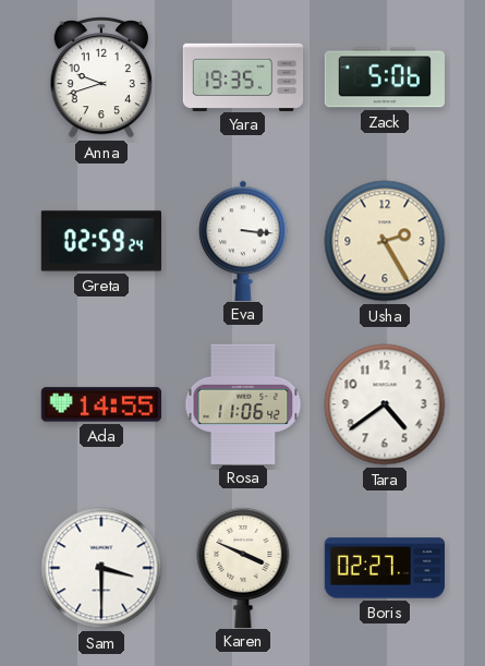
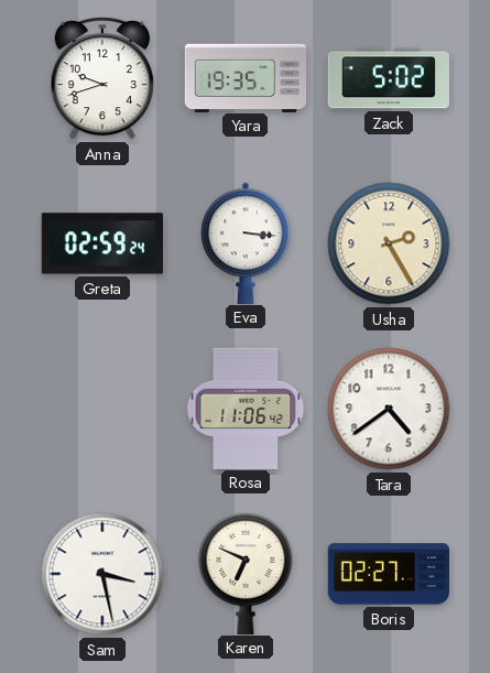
Zack: 5:06 -> 5:02
Ada: 14:55 -> none
Sam: 3:30 -> 3:28
Karen: 3:49 -> 6:49
